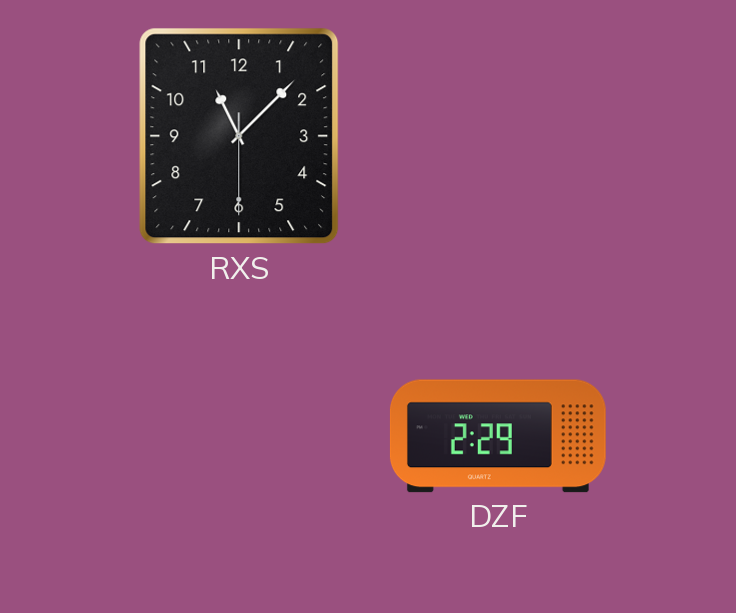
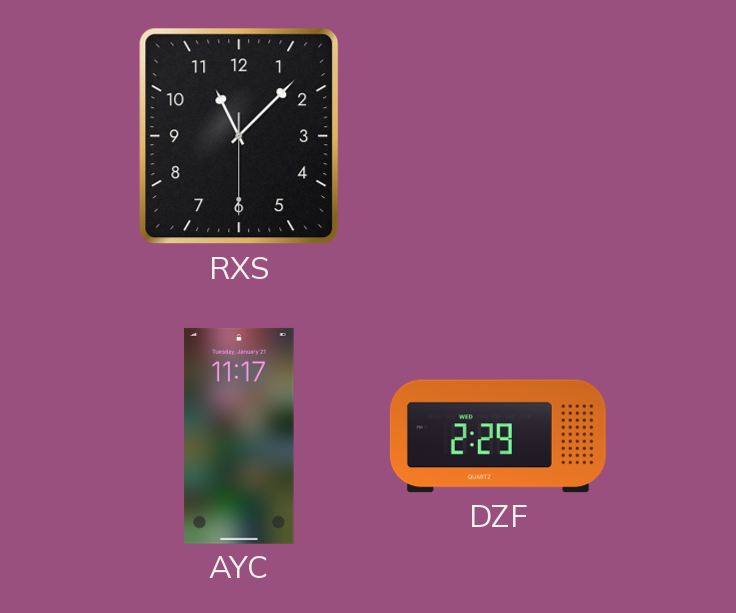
AYC: none -> 11:17
